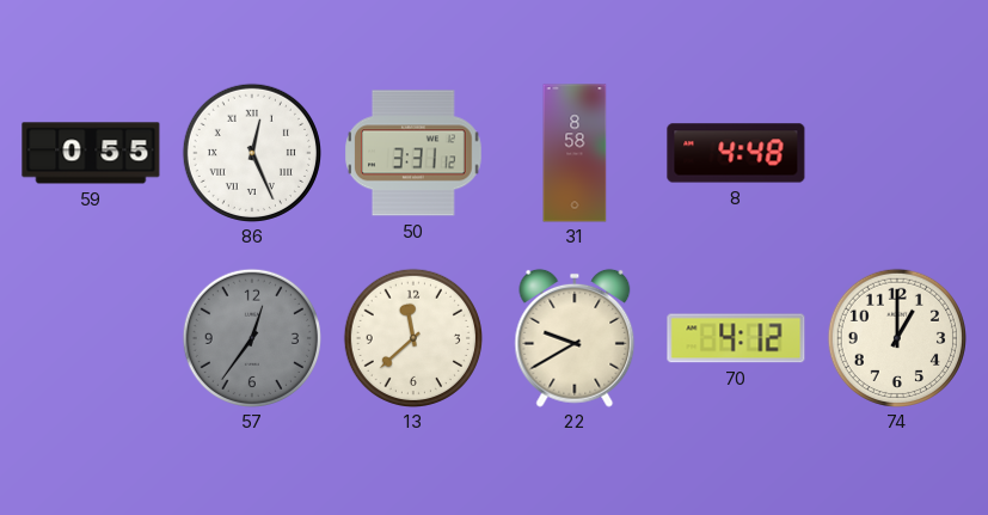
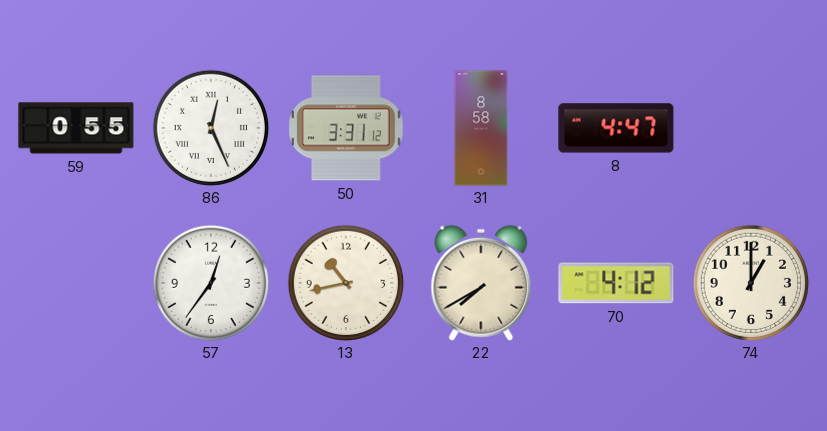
8: 4:48 -> 4:47
57 dial: grey -> white
13: 11:38 -> 10:43
22: 9:40 -> 7:40
